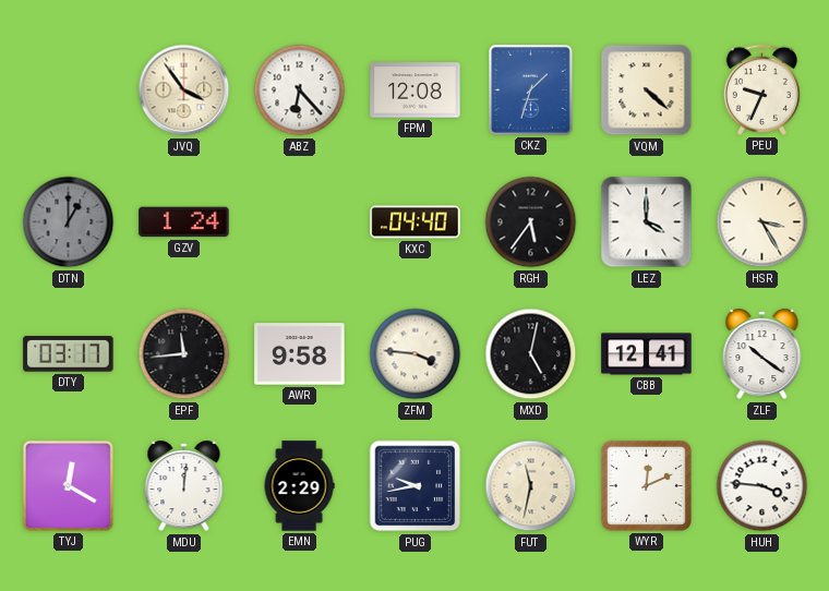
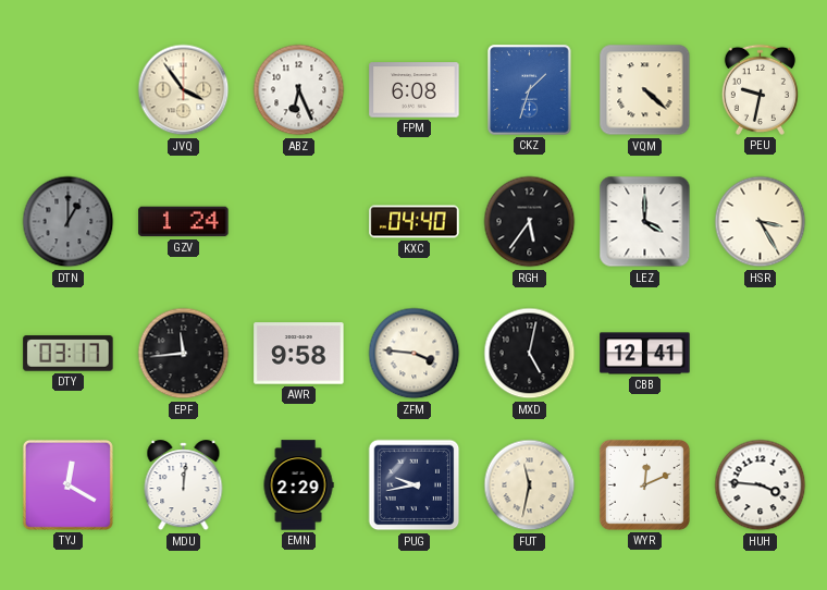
ABZ: 6:23 -> 6:26
FPM: 12:08 -> 6:08
PEU: 9:34 -> 9:32
ZLF: 10:21 -> none
